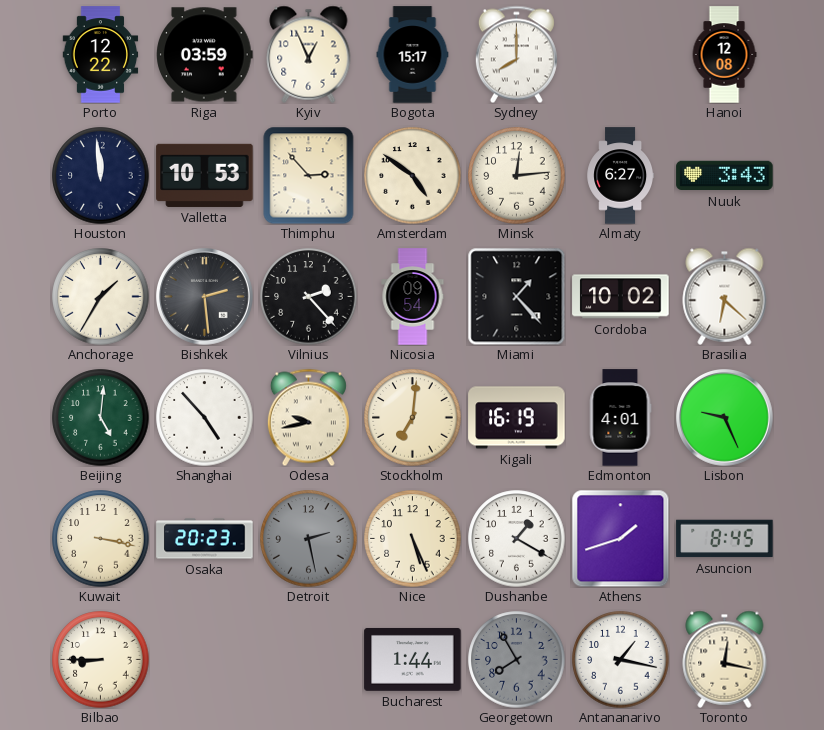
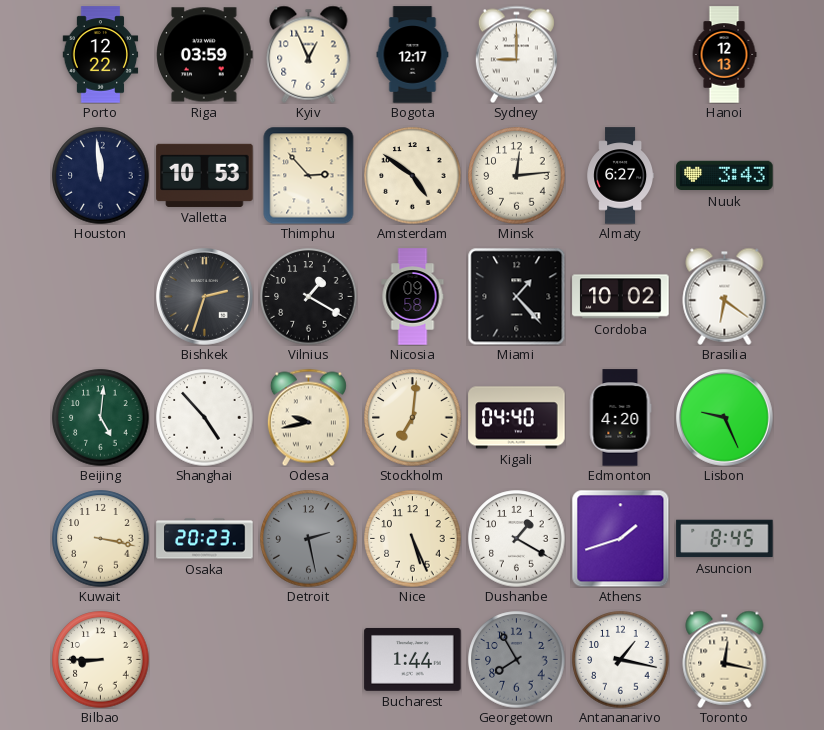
Bogota: 15:17 -> 12:17
Sydney: 8:00 -> 9:00
Hanoi: 12:08 -> 12:13
Anchorage: 1:35 -> none
Bishkek: 2:29 -> 2:33
Vilnius: 2:23 -> 1:20
Nicosia: 09:54 -> 09:58
Brasilia: 6:22 -> 6:21
Kigali: 16:19 -> 04:40
Edmonton: 4:01 -> 4:20
